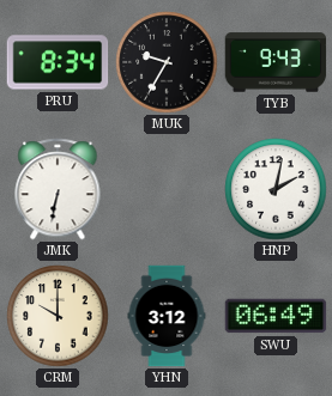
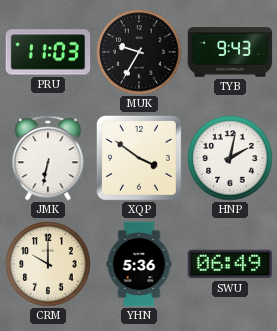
PRU: 8:34 -> 11:03
XQP: none -> 3:51
YHN: 3:12 -> 5:36
